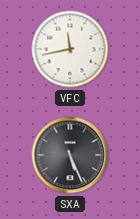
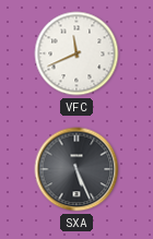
VFC: 11:43 -> 11:41
